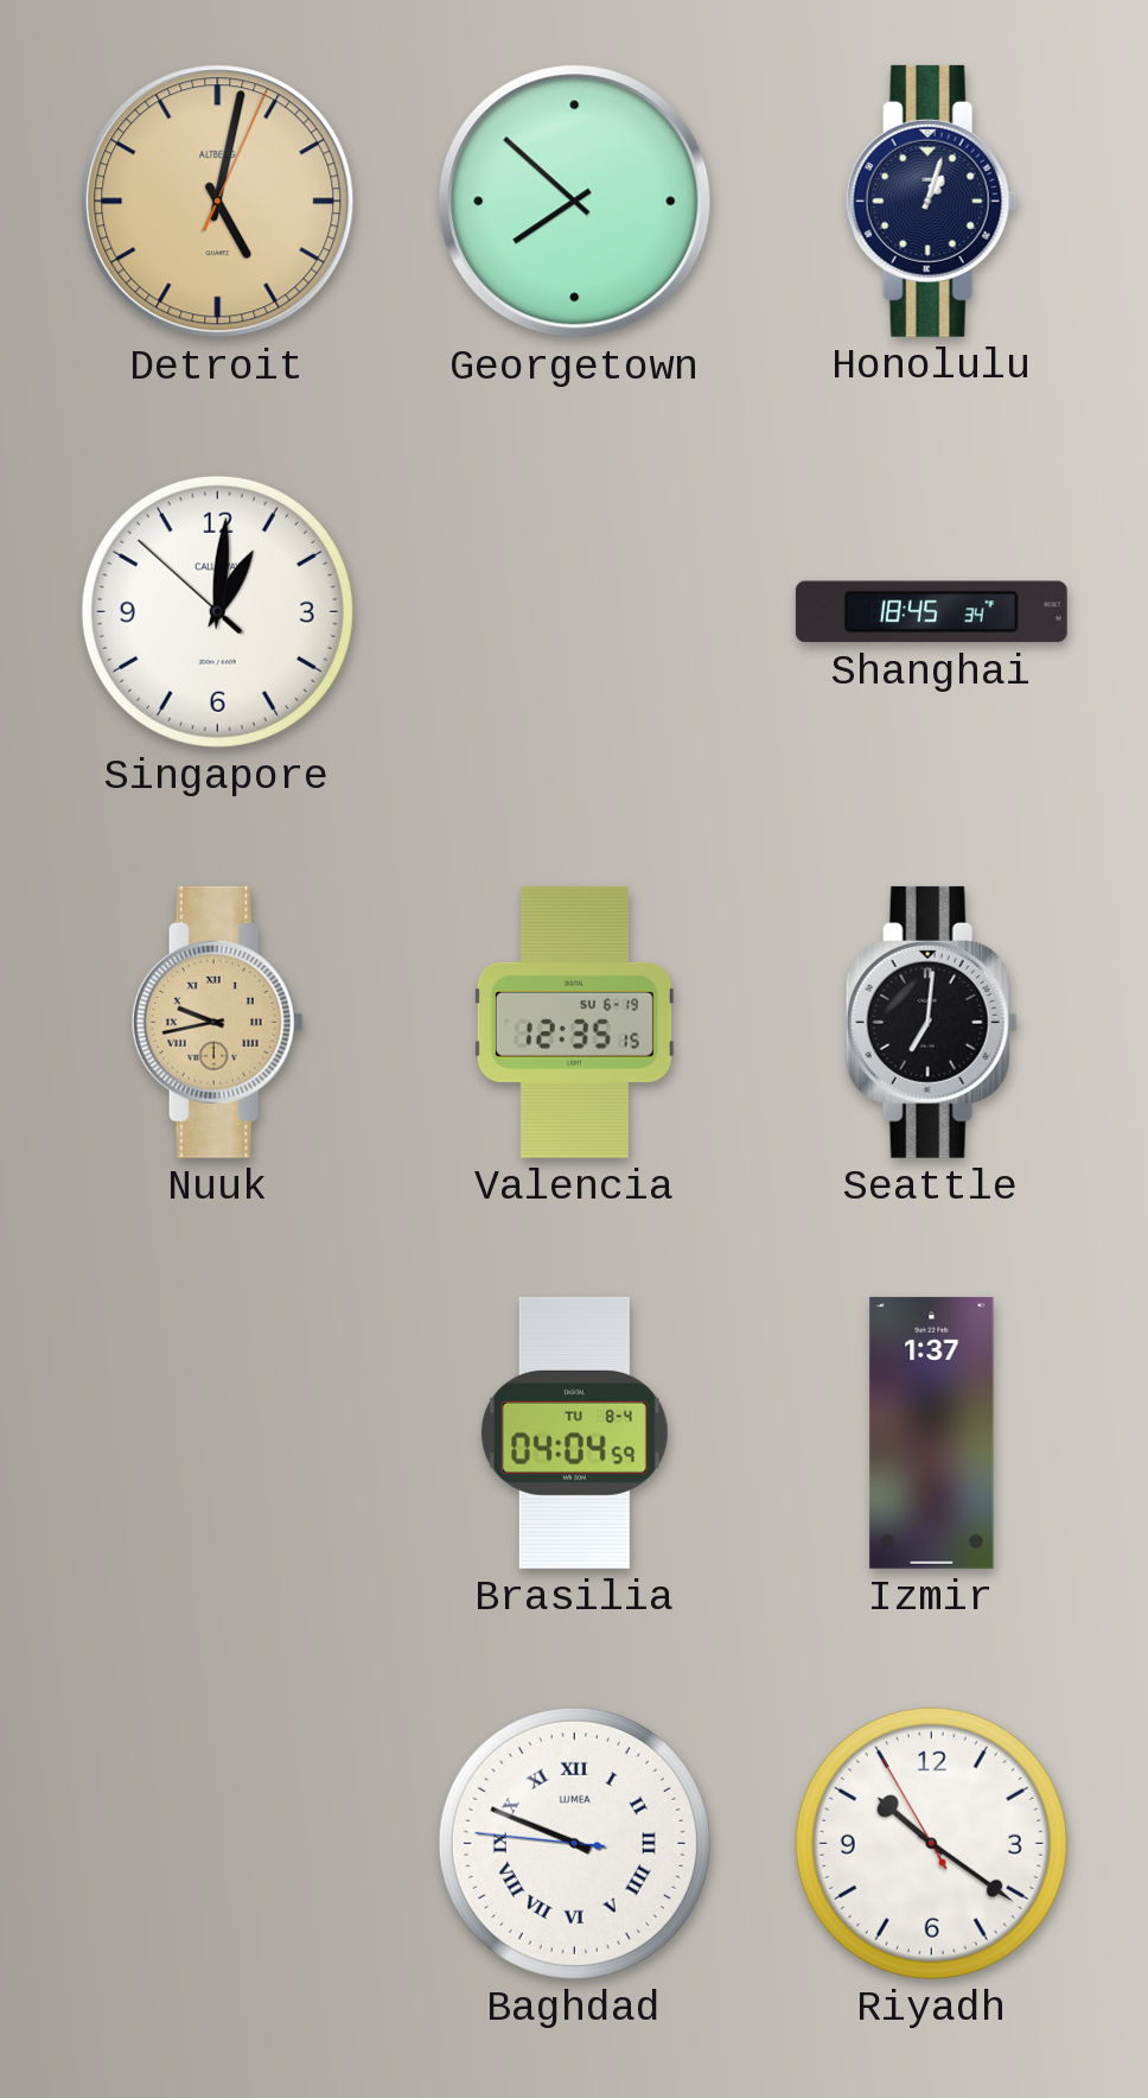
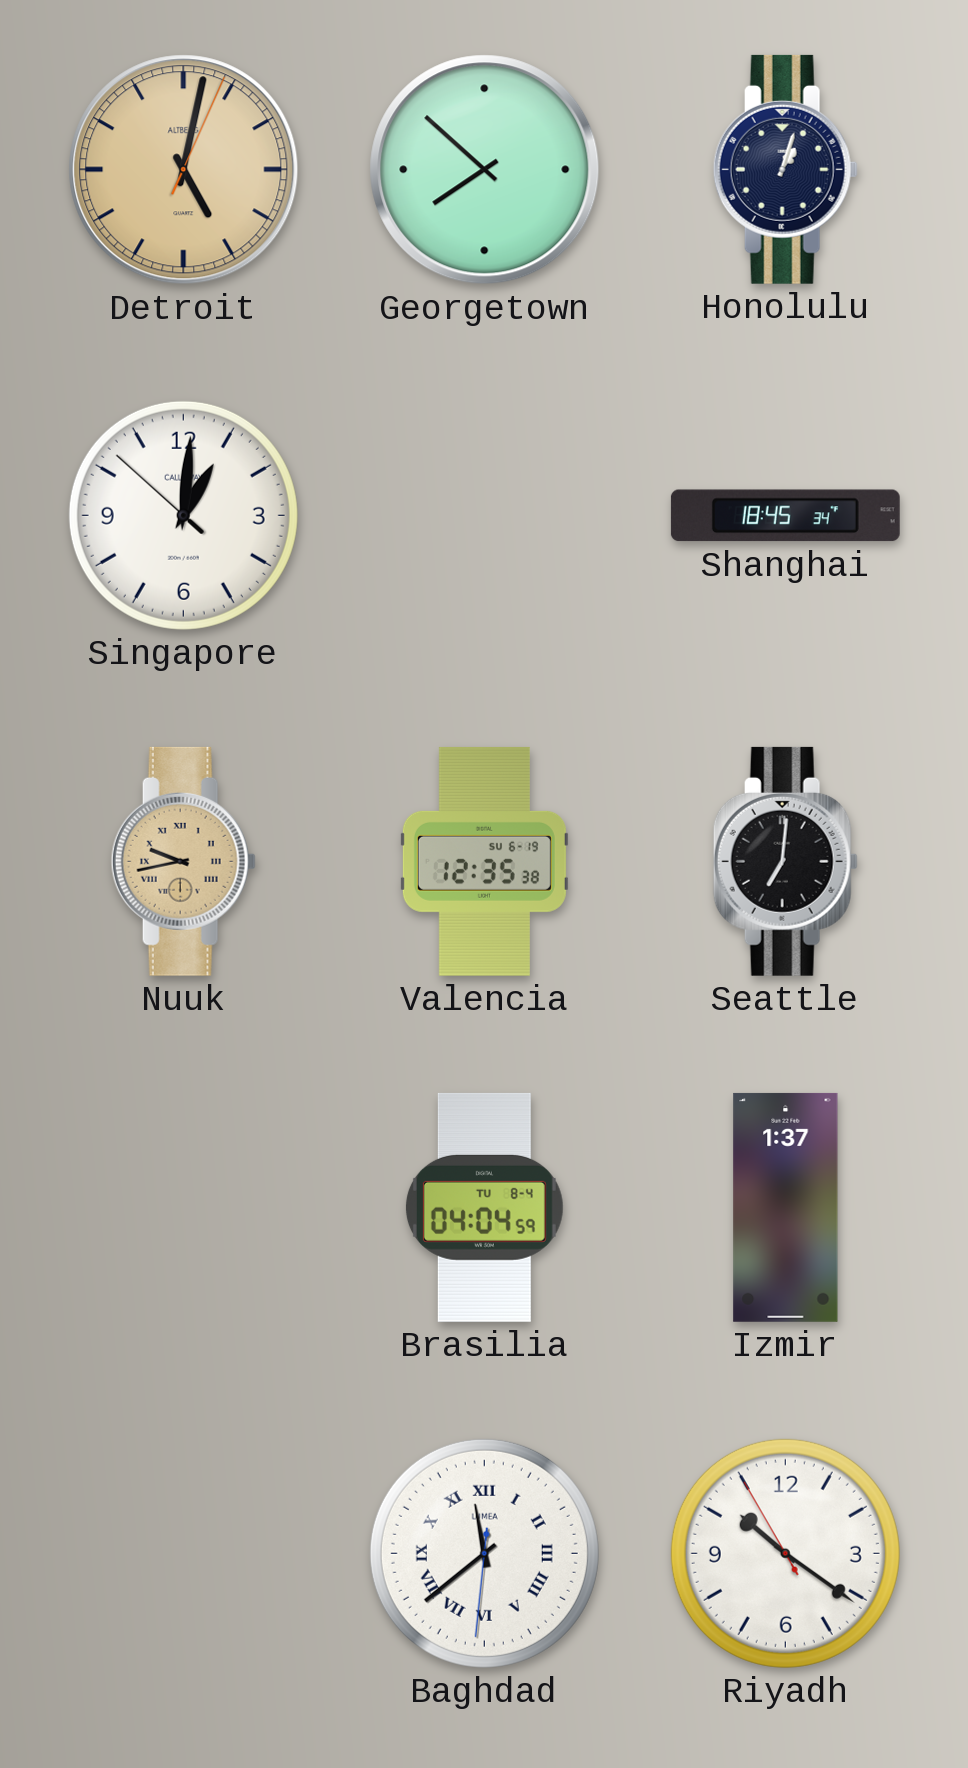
Valencia: 12:35:15 -> 12:35:38
Baghdad: 9:48 -> 11:38
